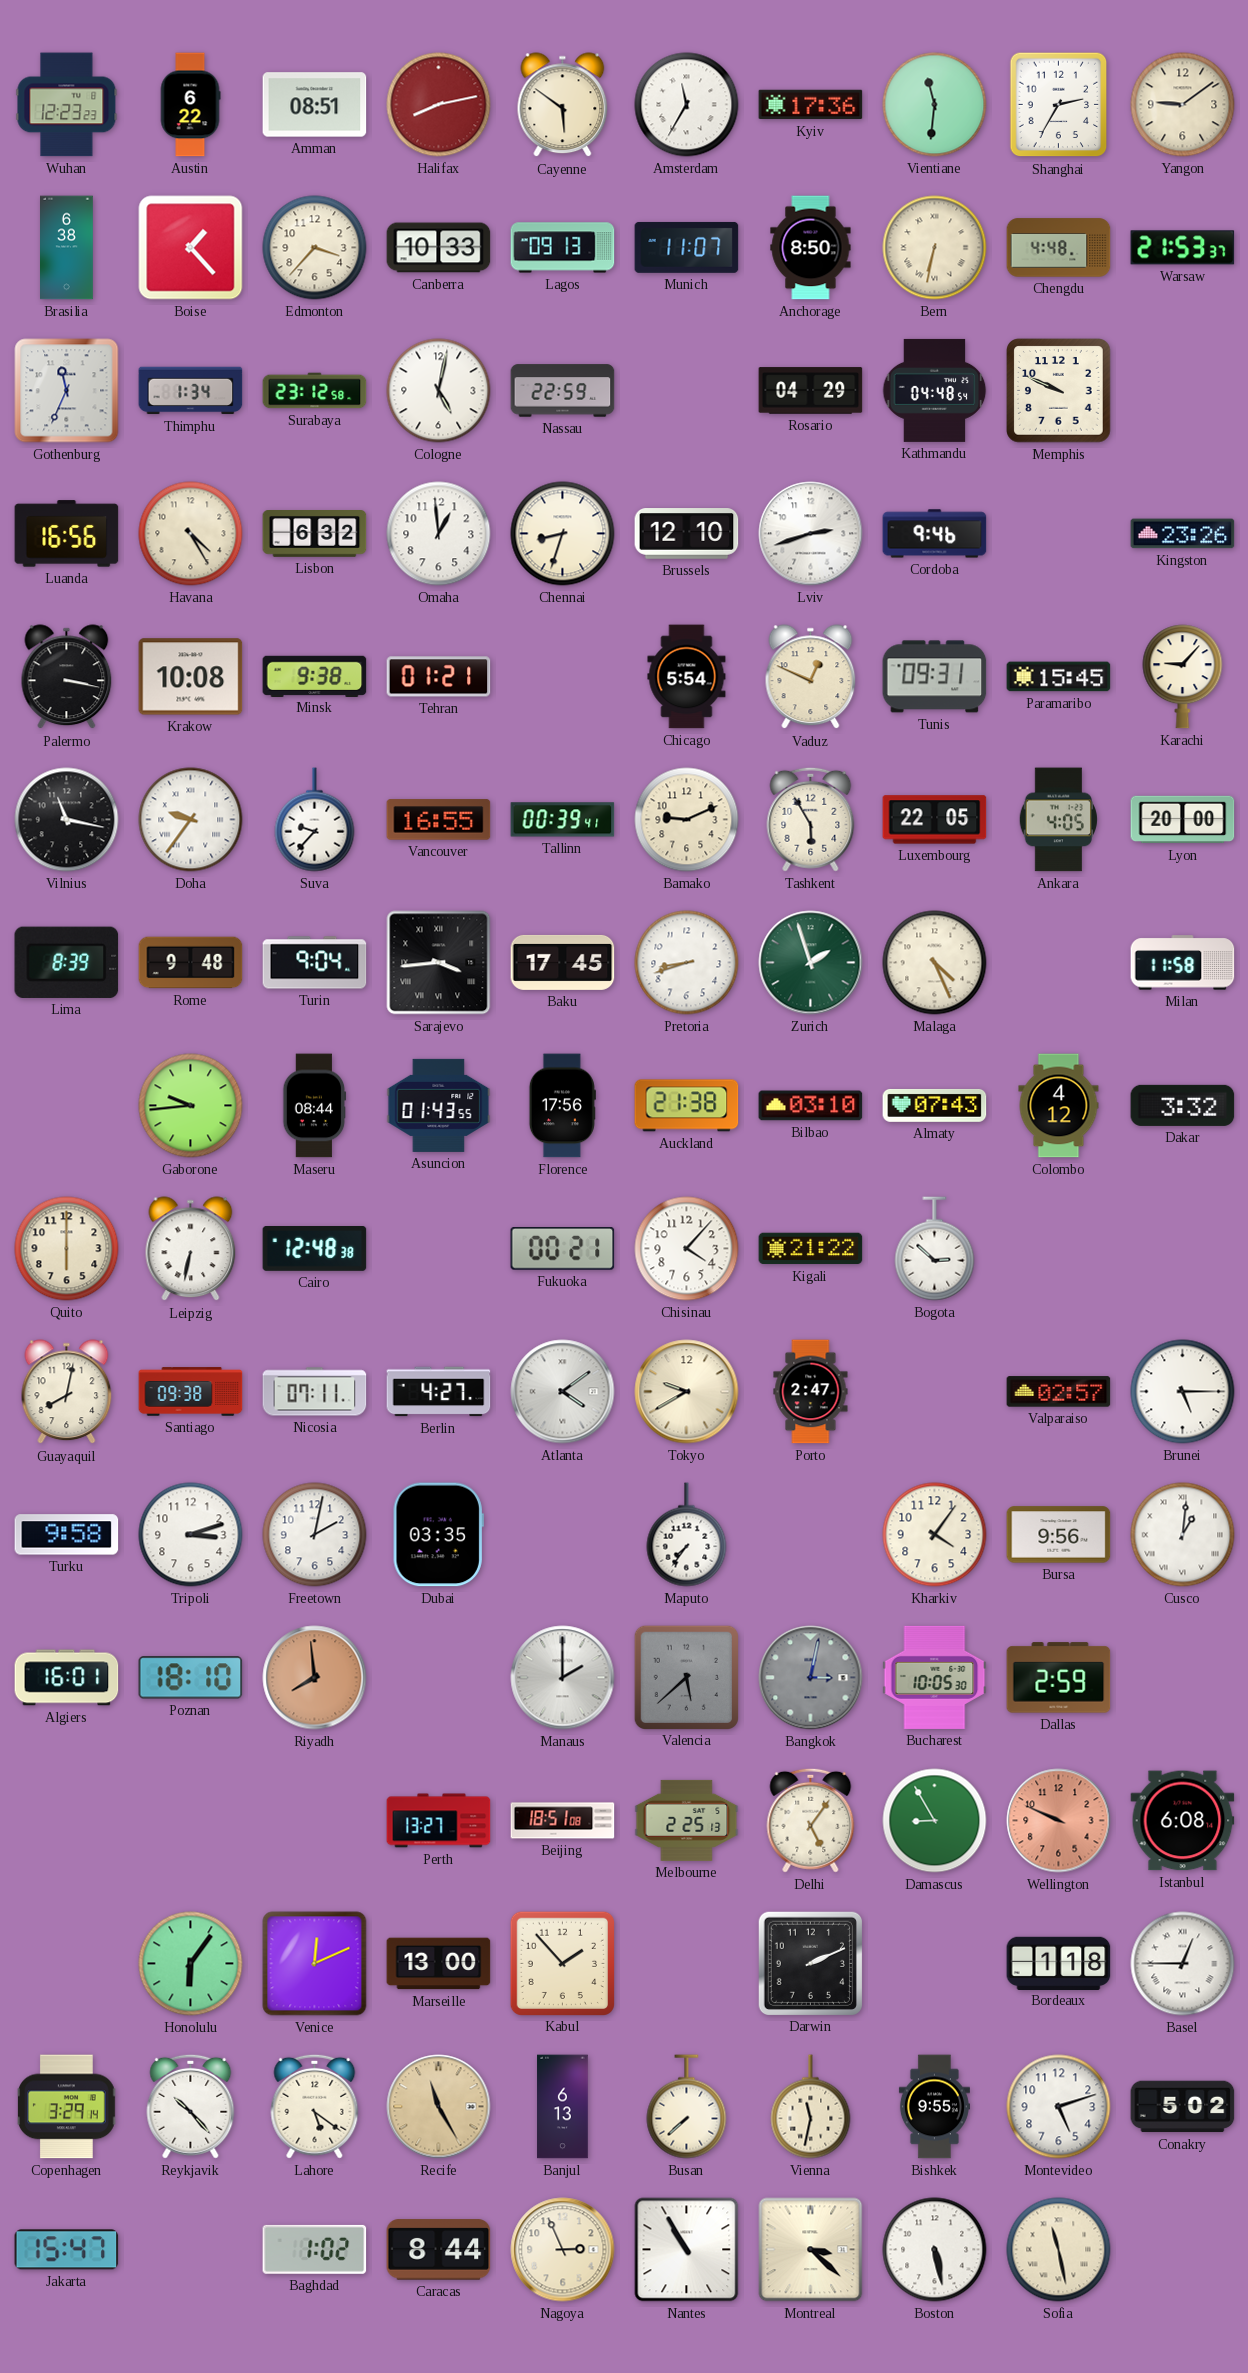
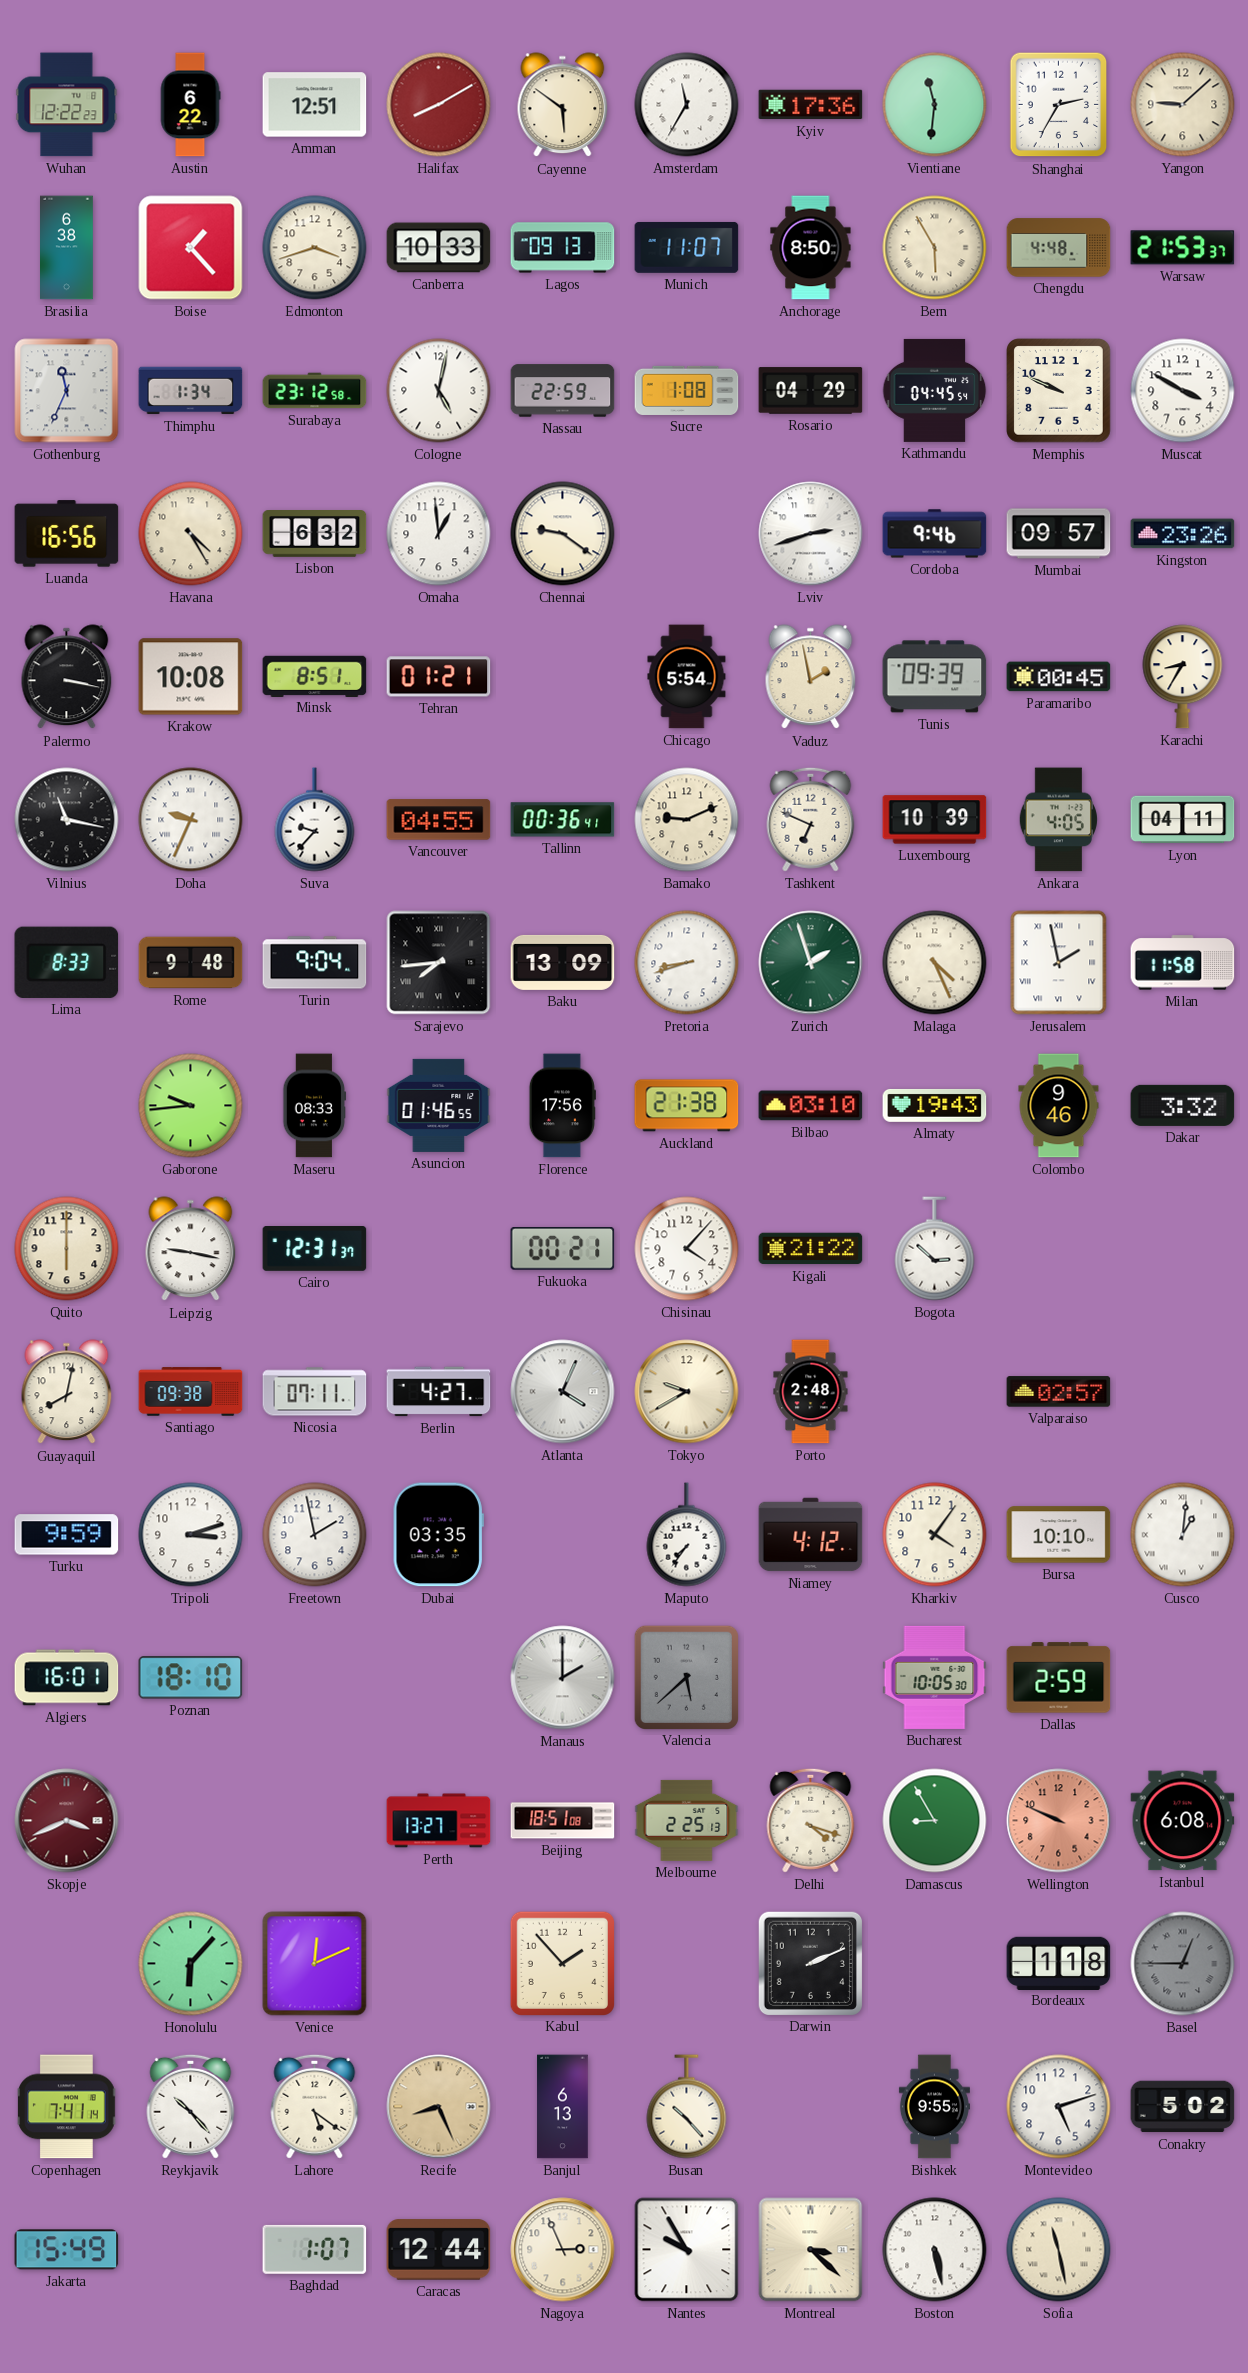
Wuhan: 12:23 -> 12:22
Amman: 08:51 -> 12:51
Halifax: 8:13 -> 8:10
Yangon: 9:09 -> 9:08
Edmonton: 3:37 -> 3:42
Bern: 6:32 -> 5:55
Sucre: none -> 1:08
Kathmandu: 04:48 -> 04:45
Muscat: none -> 3:50
Chennai: 8:33 -> 9:21
Brussels: 12:10 -> none
Mumbai: none -> 09:57
Minsk: 9:38 -> 8:51
Vaduz: 12:49 -> 1:58
Tunis: 09:31 -> 09:39
Paramaribo: 15:45 -> 00:45
Karachi: 9:07 -> 8:35
Doha: 9:36 -> 9:34
Vancouver: 16:55 -> 04:55
Tallinn: 00:39 -> 00:36
Tashkent: 5:55 -> 6:49
Luxembourg: 22:05 -> 10:39
Lyon: 20:00 -> 04:11
Lima: 8:39 -> 8:33
Sarajevo: 3:44 -> 7:44
Baku: 17:45 -> 13:09
Jerusalem: none -> 1:58
Maseru: 08:44 -> 08:33
Asuncion: 01:43 -> 01:46
Almaty: 07:43 -> 19:43
Colombo: 4:12 -> 9:46
Leipzig: 6:32 -> 9:17
Cairo: 12:48 -> 12:31
Atlanta: 4:09 -> 4:04
Porto: 2:47 -> 2:48
Brunei: 5:15 -> none
Turku: 9:58 -> 9:59
Freetown: 2:02 -> 1:58
Niamey: none -> 4:12
Bursa: 9:56 -> 10:10
Riyadh: 7:59 -> none
Bangkok: 3:02 -> none
Skopje: none -> 3:41
Delhi: 5:06 -> 4:18
Honolulu: 6:06 -> 6:07
Marseille: 13:00 -> none
Basel dial: white -> grey
Copenhagen: 3:29 -> 7:41
Recife: 11:25 -> 8:26
Busan: 7:38 -> 10:23
Vienna: 11:32 -> none
Jakarta: 15:47 -> 15:49
Baghdad: 1:02 -> 1:07
Caracas: 8:44 -> 12:44
Nantes: 10:55 -> 9:55
